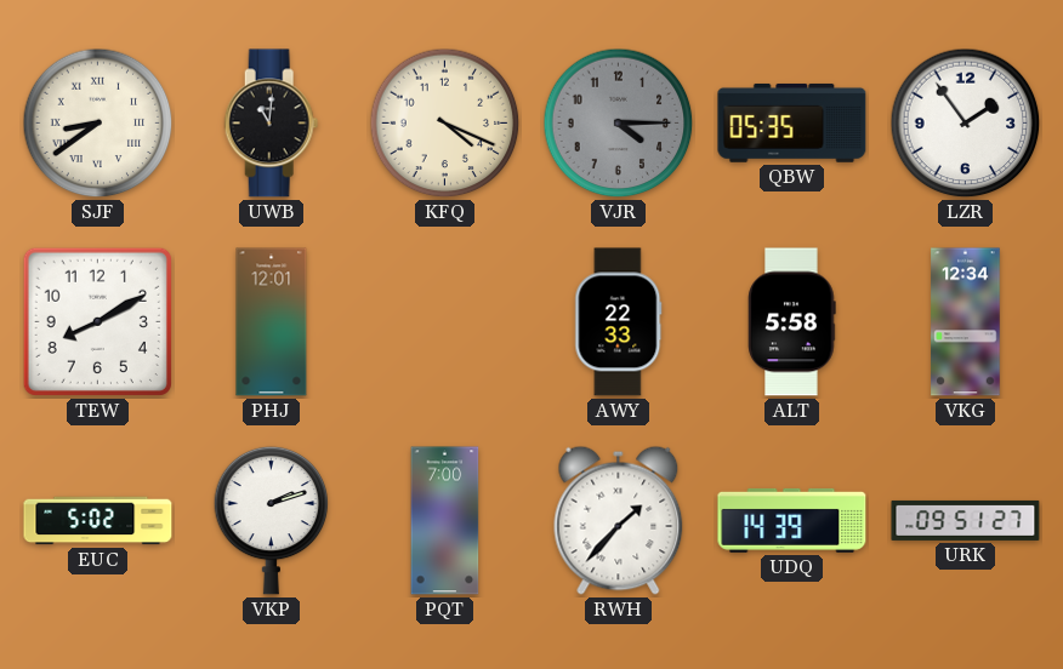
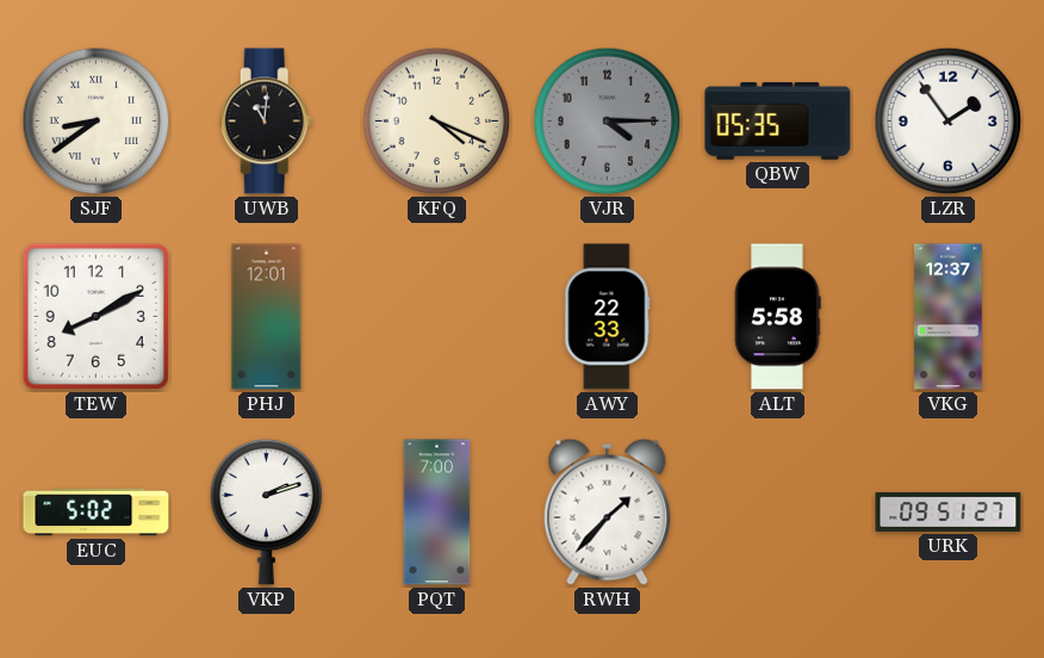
VKG: 12:34 -> 12:37
UDQ: 14:39 -> none
